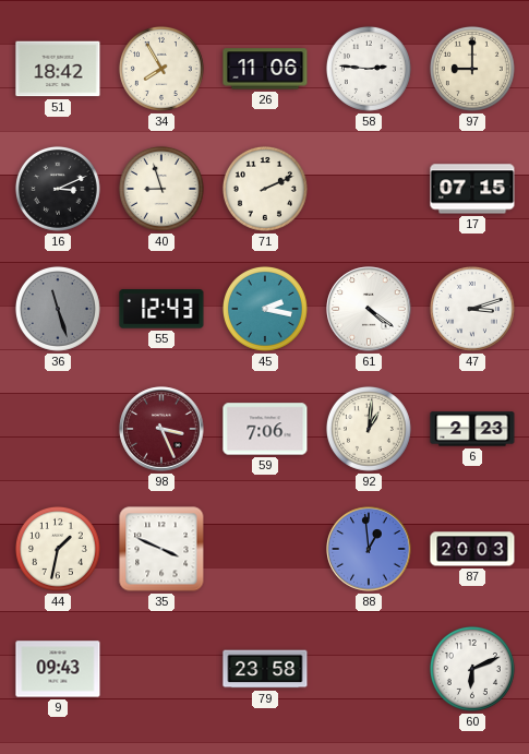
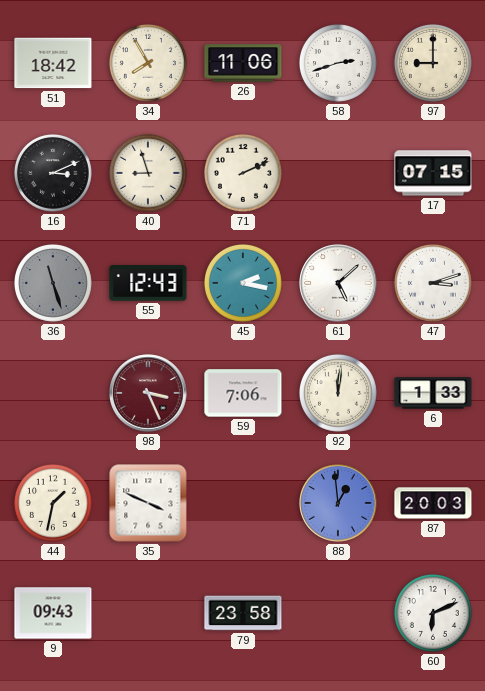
58: 2:46 -> 2:42
61: 4:21 -> 5:08
92: 1:01 -> 12:01
6: 2:23 -> 1:33
